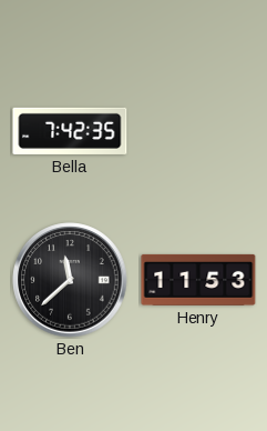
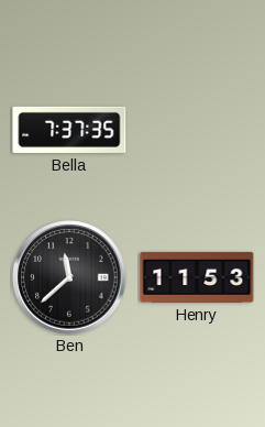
Bella: 7:42 -> 7:37
